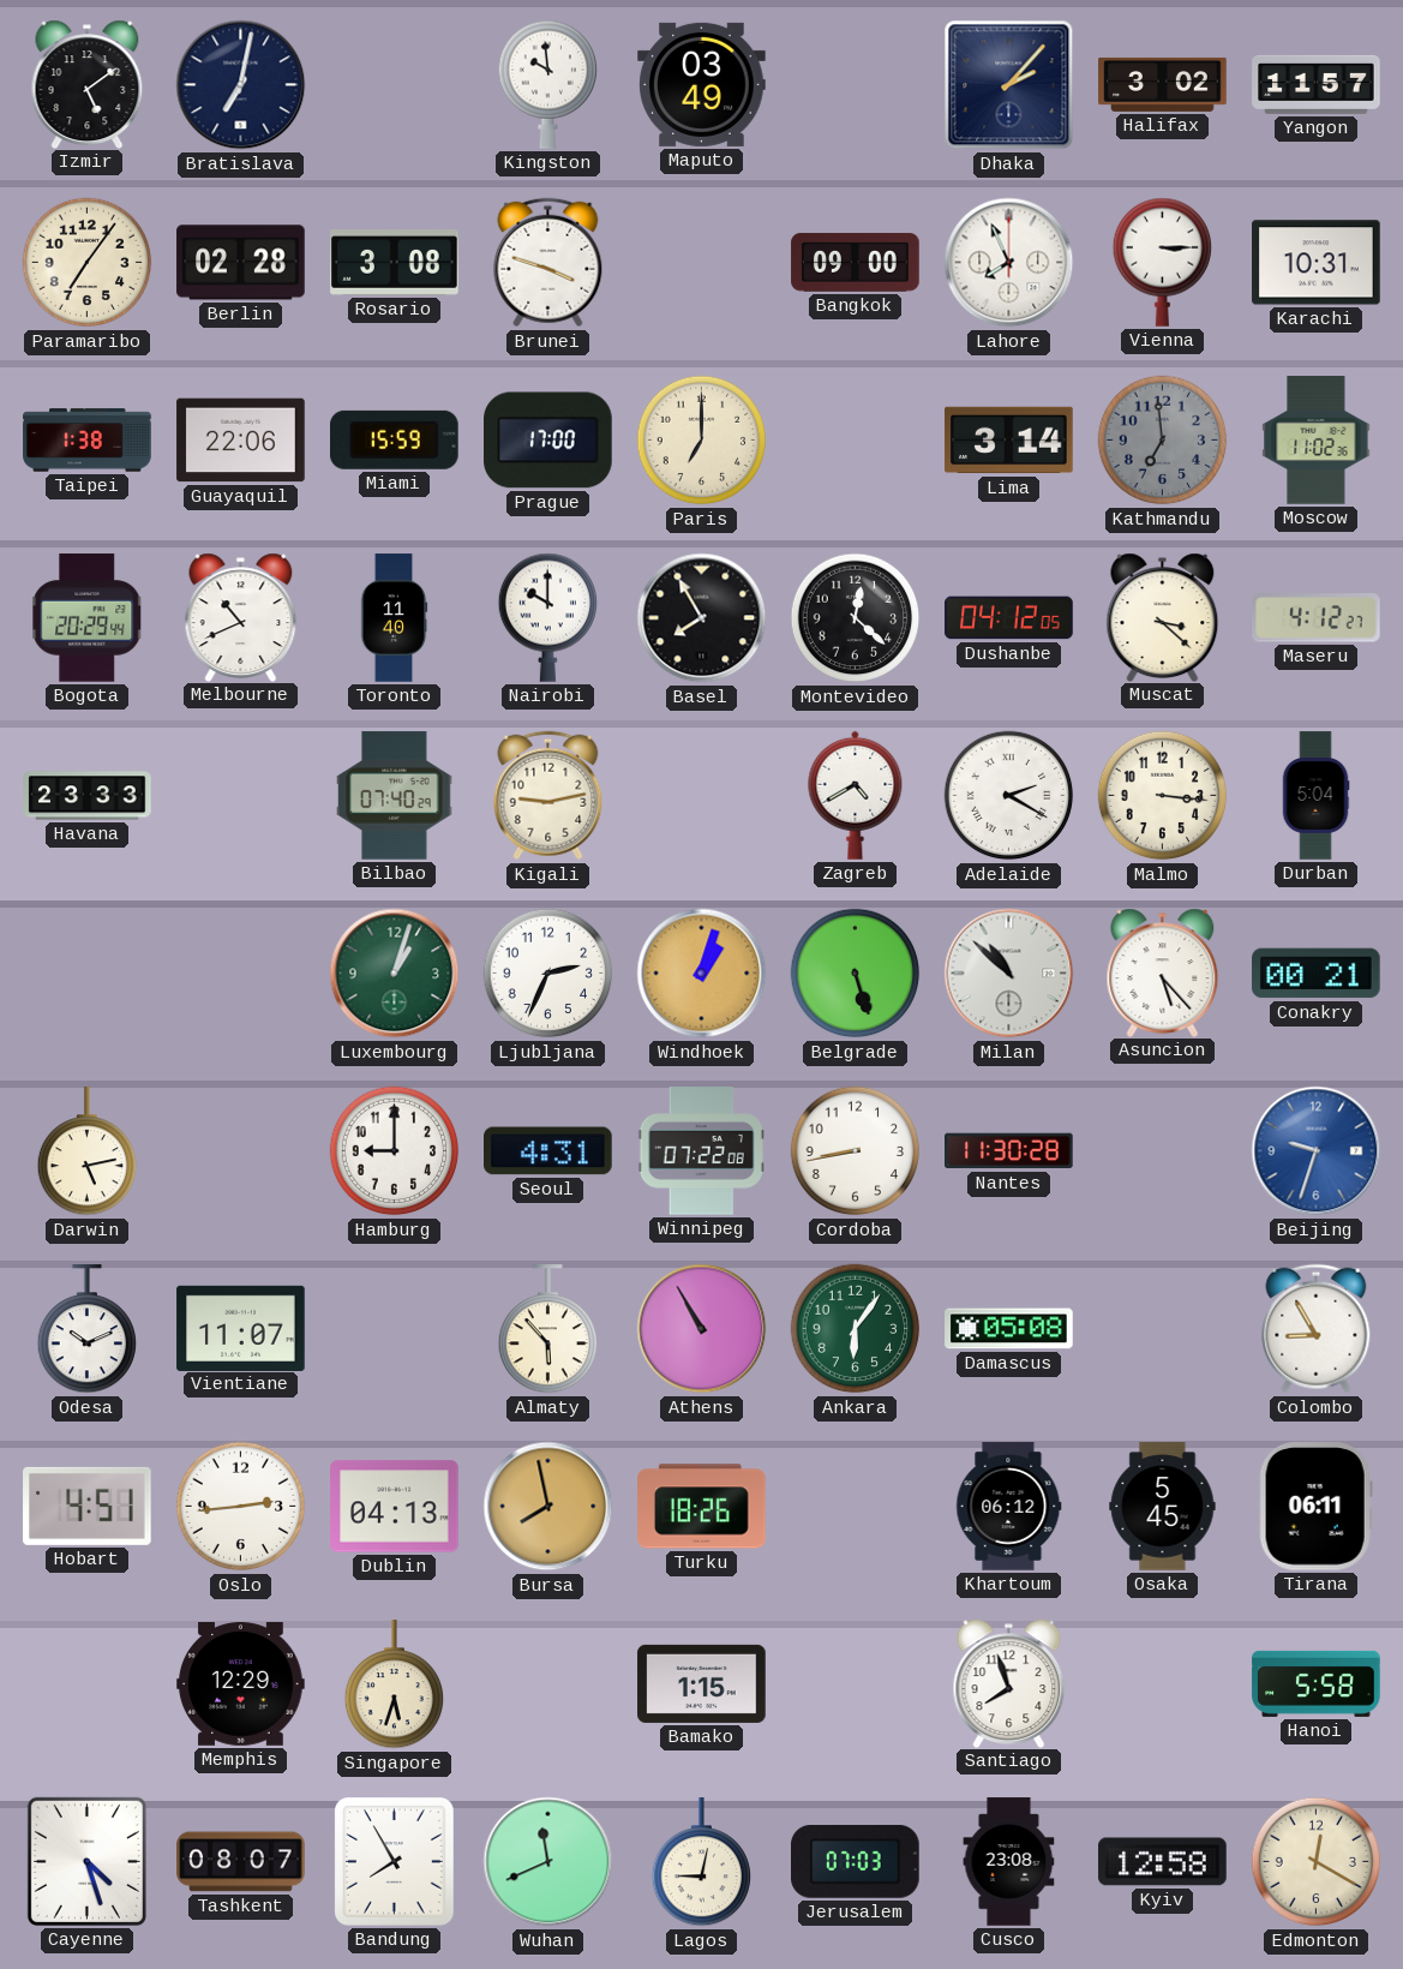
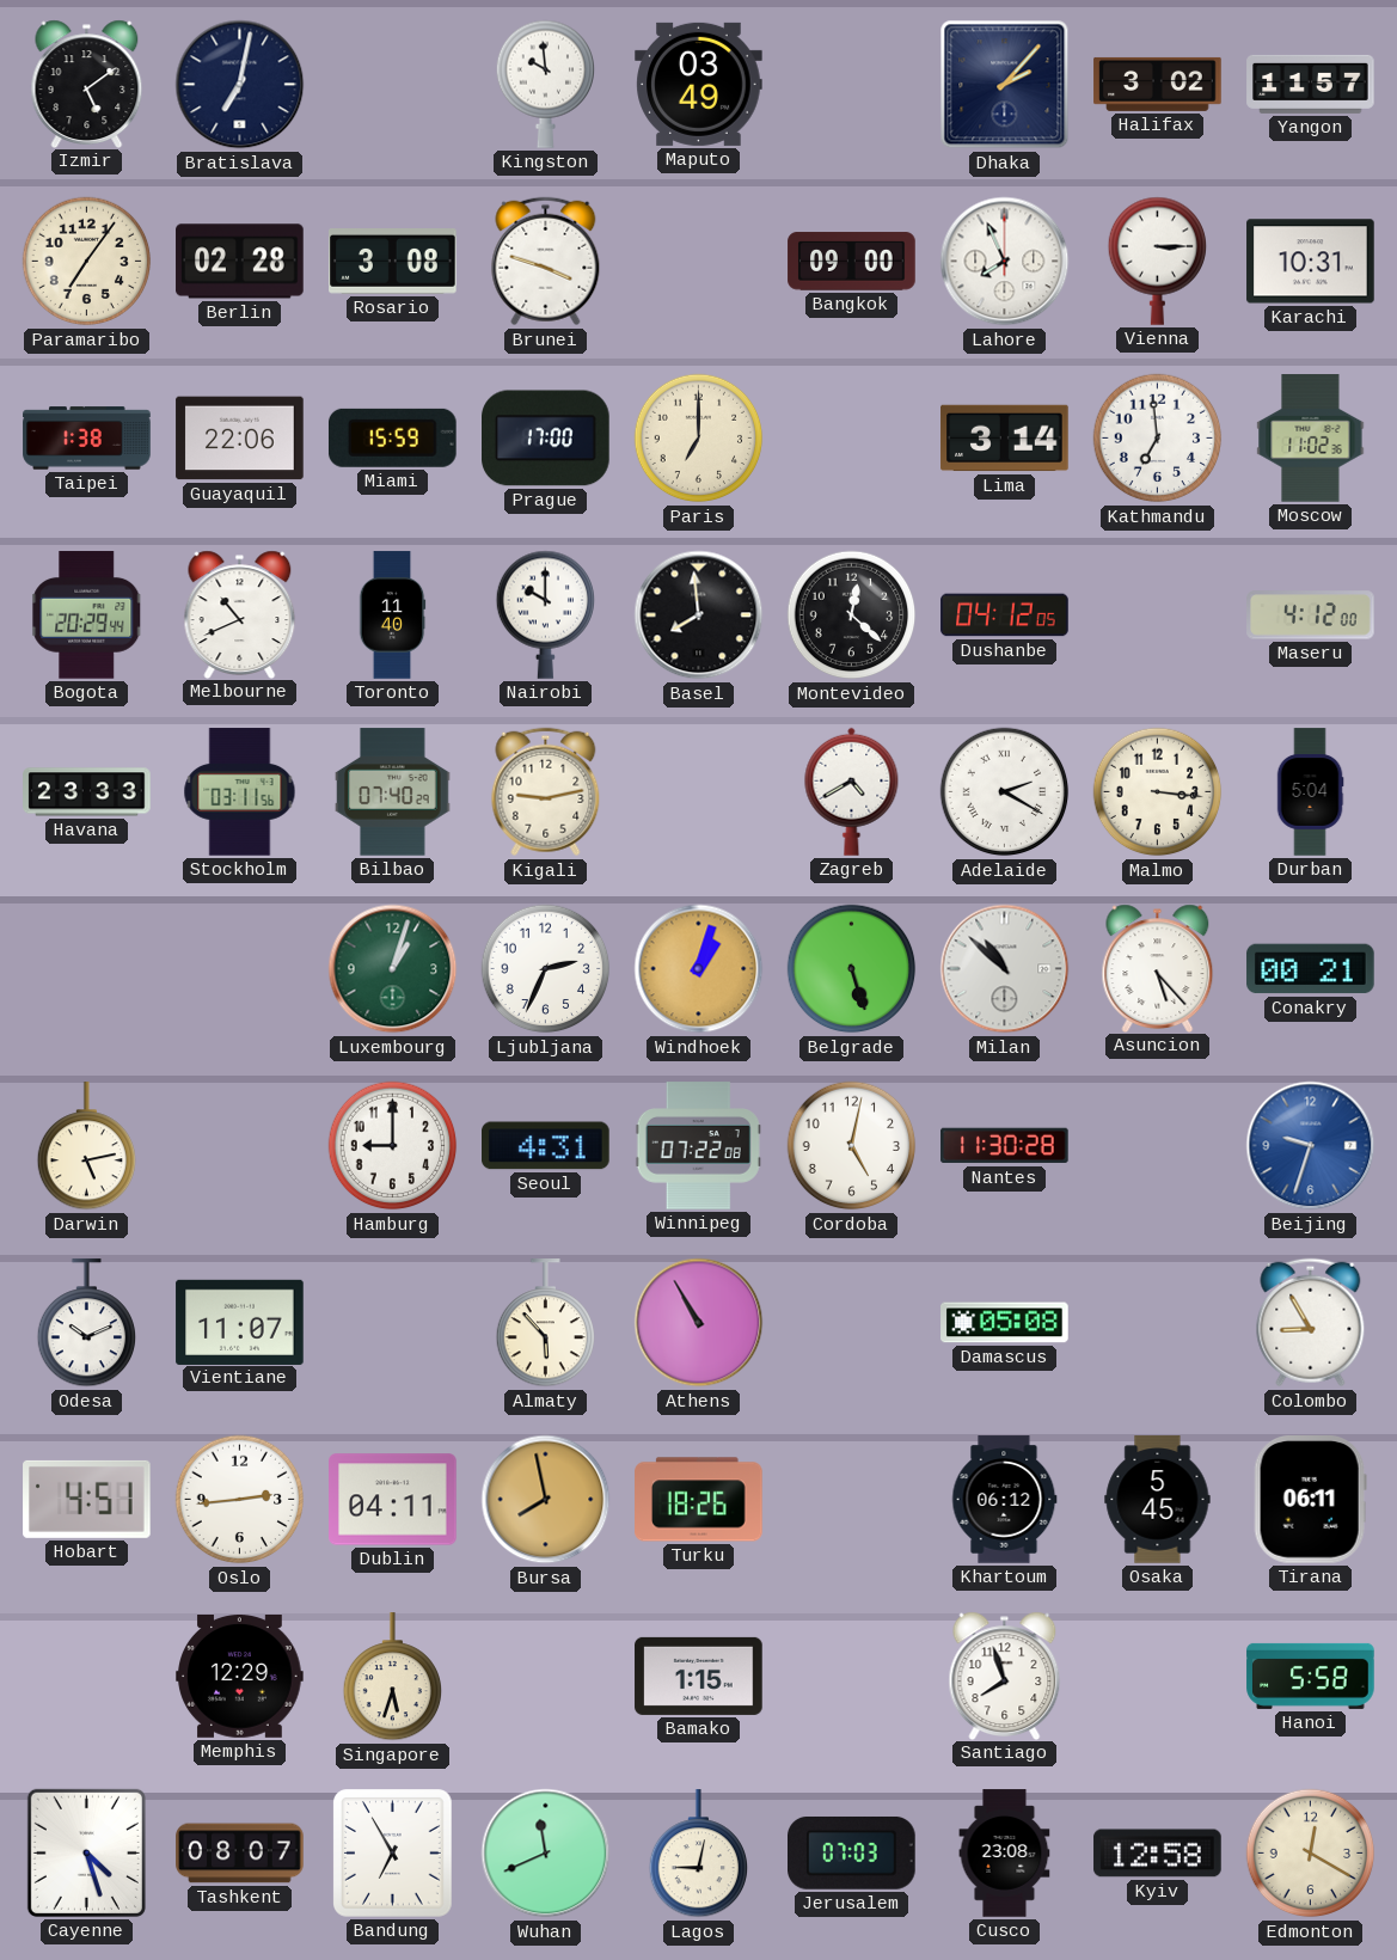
Kathmandu dial: grey -> white
Basel: 7:55 -> 7:59
Muscat: 3:22 -> none
Maseru: 4:12:27 -> 4:12:00
Stockholm: none -> 03:11
Cordoba: 8:43 -> 5:02
Ankara: 6:06 -> none
Dublin: 04:13 -> 04:11
Bandung: 7:55 -> 6:55
